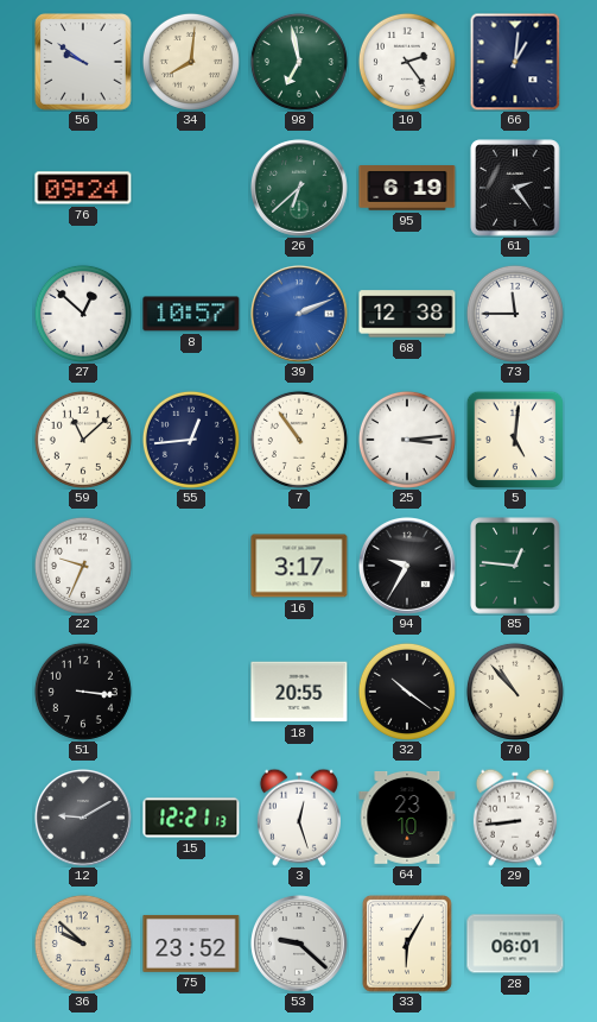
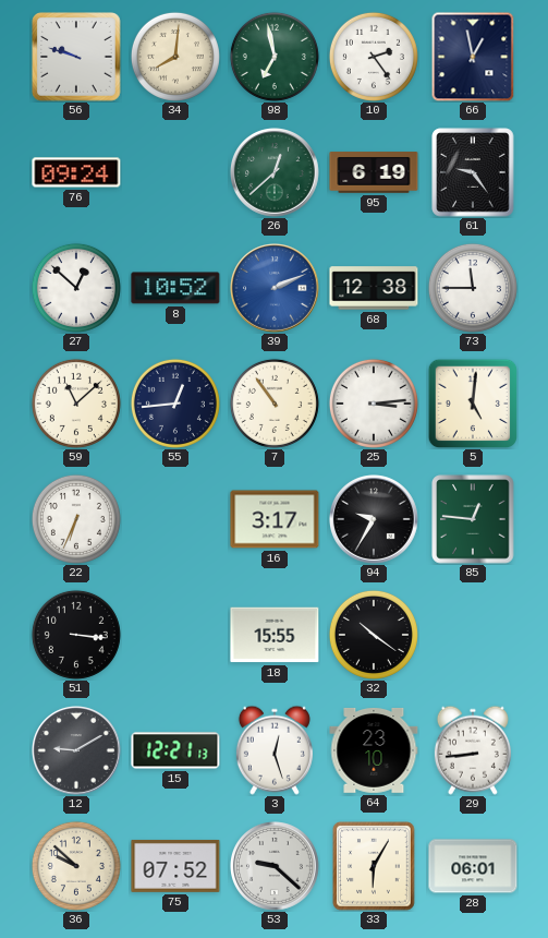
56: 9:51 -> 9:48
66: 1:01 -> 12:58
26: 6:38 -> 12:38
61: 2:24 -> 9:24
8: 10:57 -> 10:52
22: 9:34 -> 6:34
18: 20:55 -> 15:55
70: 10:53 -> none
75: 23:52 -> 07:52
